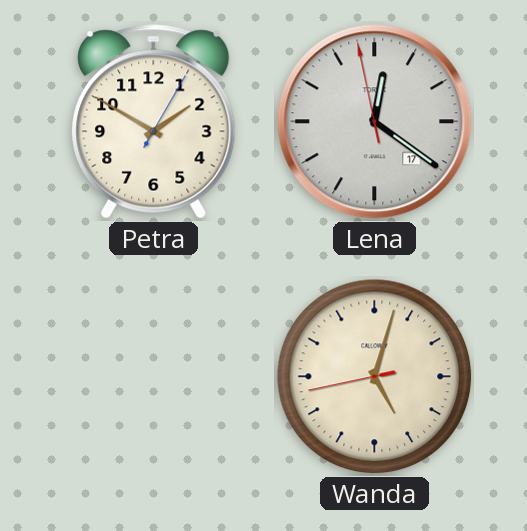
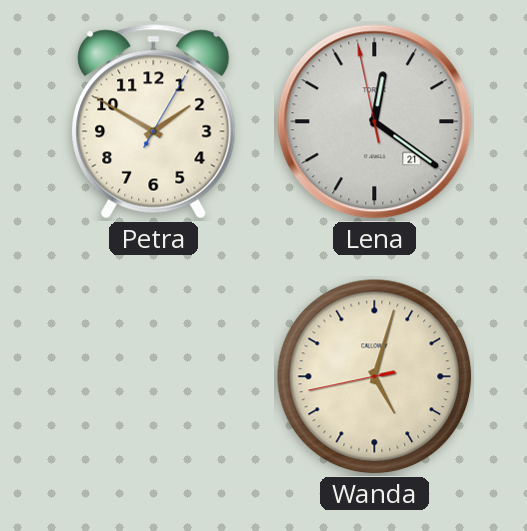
Lena date: 17 -> 21
